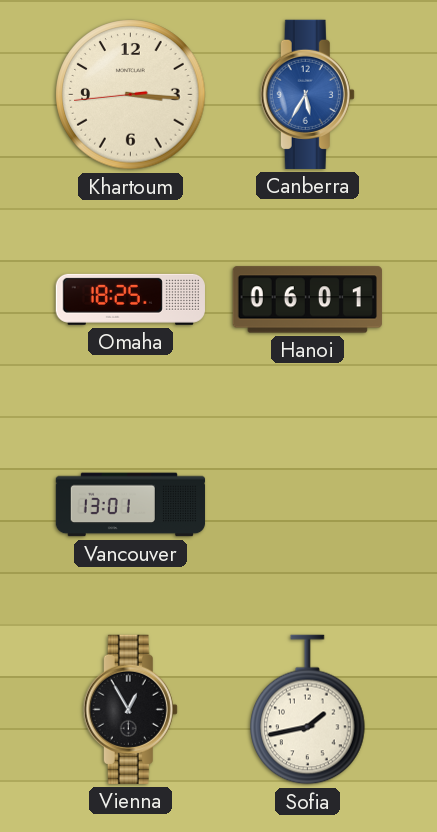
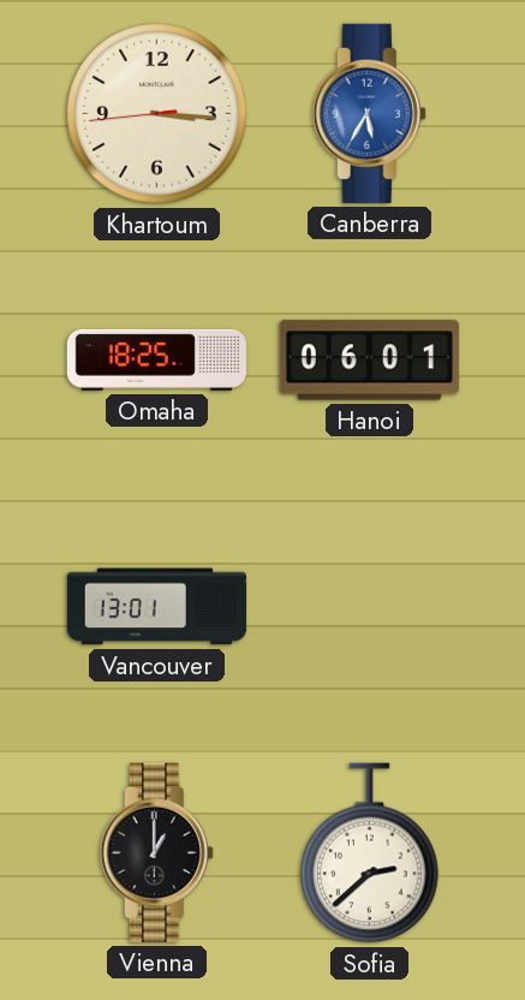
Vienna: 12:55 -> 1:00
Sofia: 1:43 -> 2:38
